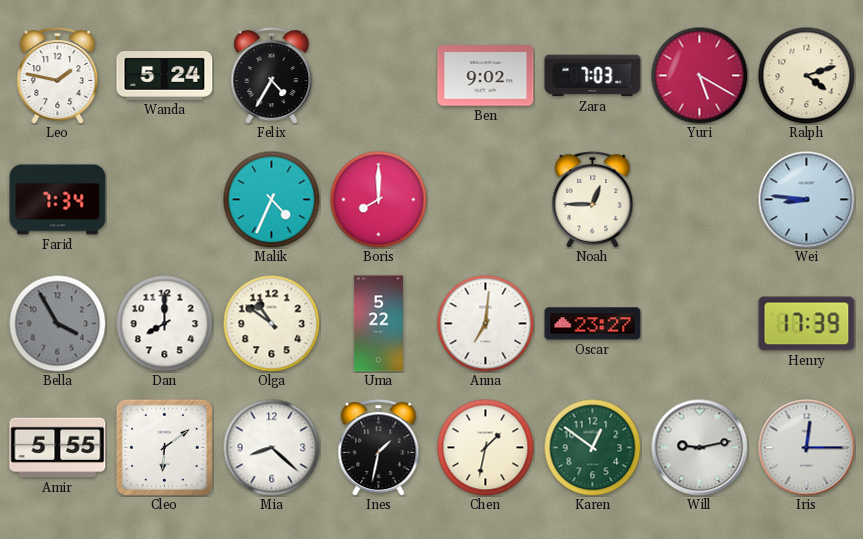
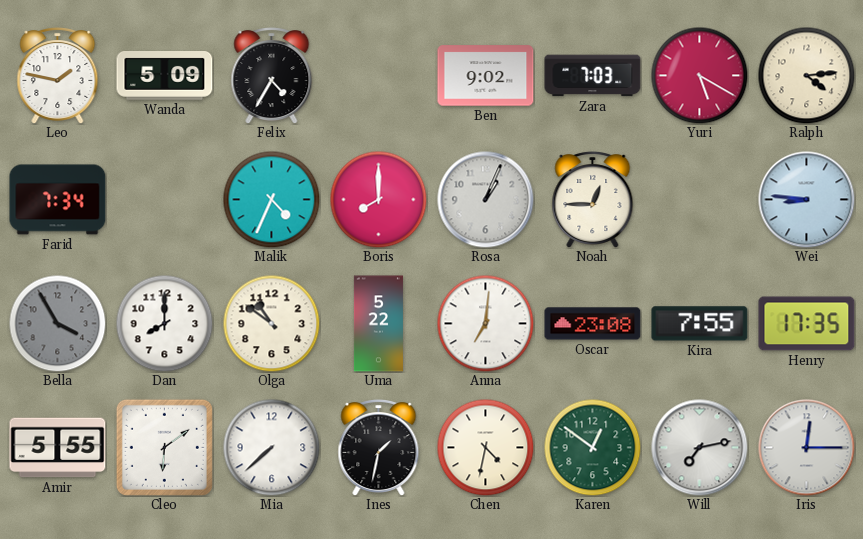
Wanda: 5:24 -> 5:09
Ralph: 4:12 -> 4:14
Rosa: none -> 1:04
Oscar: 23:27 -> 23:08
Kira: none -> 7:55
Henry: 17:39 -> 17:35
Mia: 8:22 -> 7:38
Chen: 1:32 -> 4:32
Will: 9:13 -> 7:13
